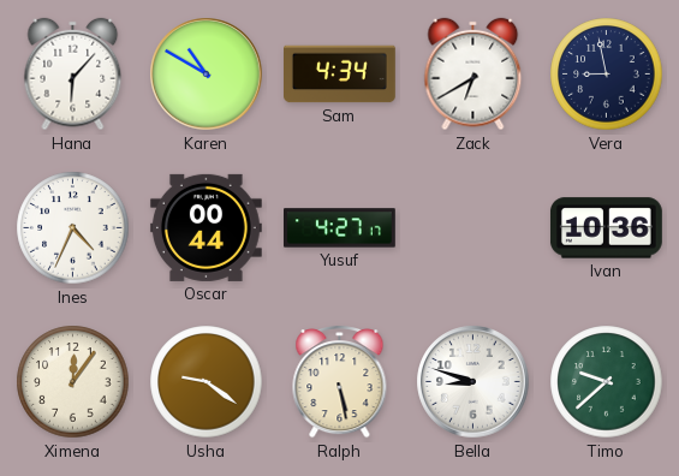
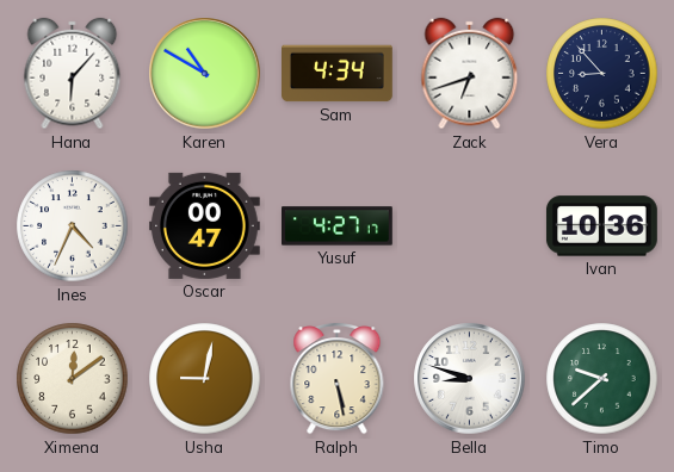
Zack: 6:40 -> 6:42
Vera: 8:58 -> 8:53
Oscar: 00:44 -> 00:47
Ximena: 12:06 -> 12:09
Usha: 9:21 -> 9:02
